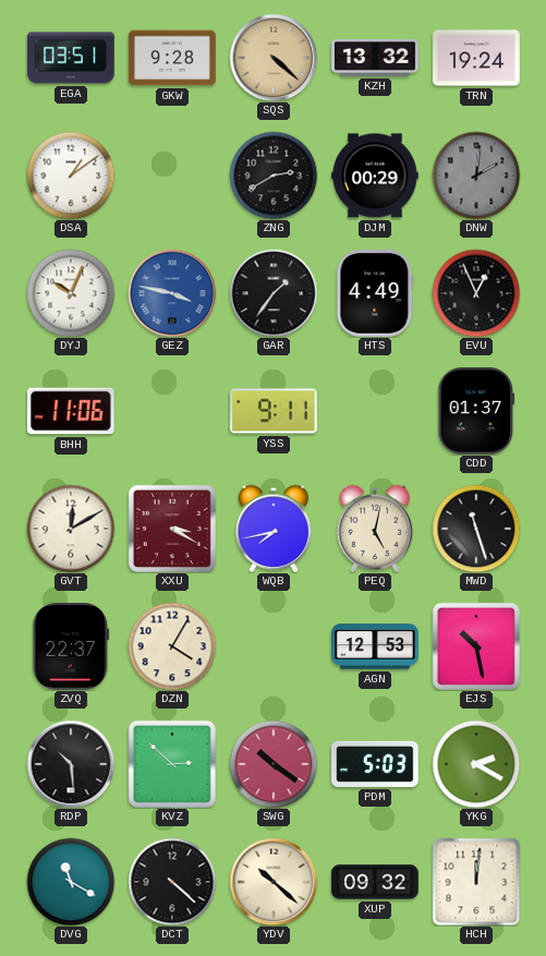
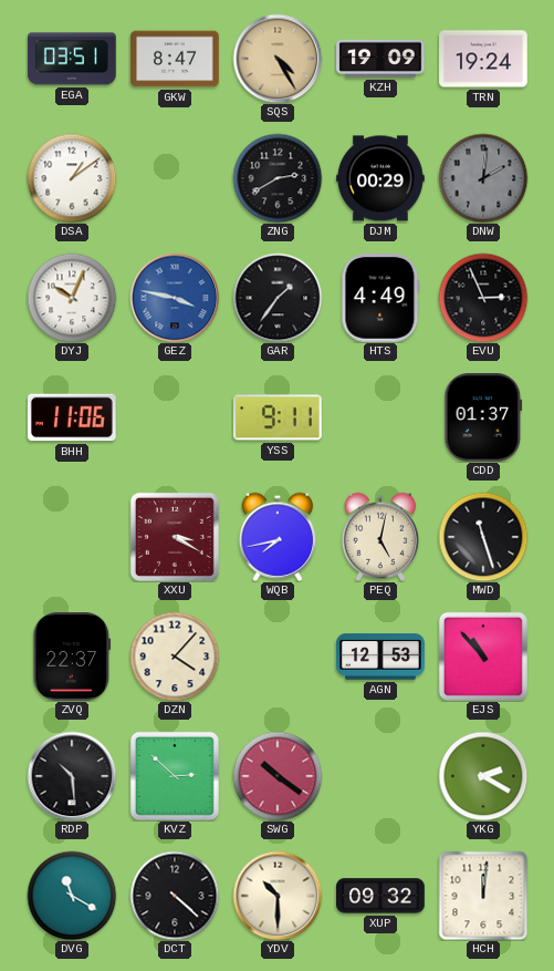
GKW: 9:28 -> 8:47
SQS: 4:22 -> 4:25
KZH: 13:32 -> 19:09
EVU: 12:56 -> 2:56
GVT: 12:10 -> none
DZN: 4:05 -> 4:07
EJS: 10:28 -> 10:53
PDM: 5:03 -> none
YDV: 10:22 -> 10:30
